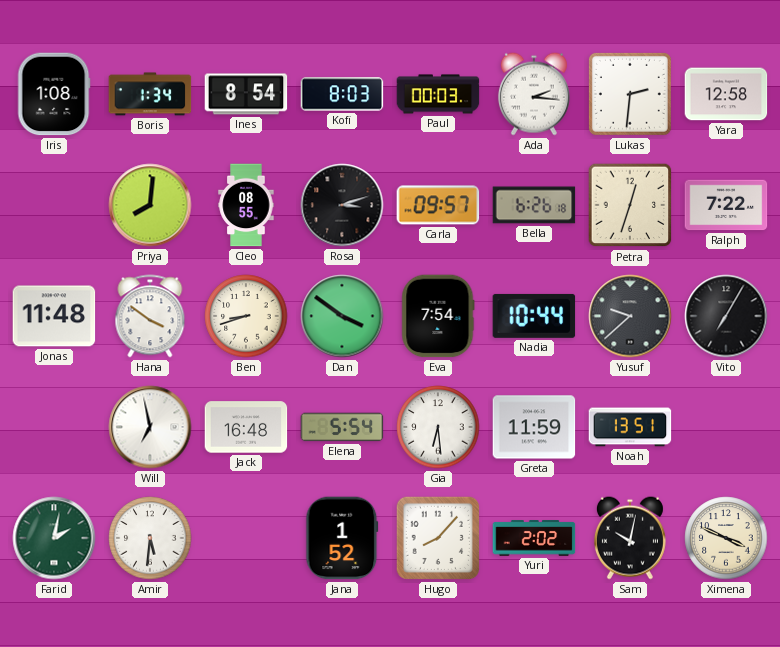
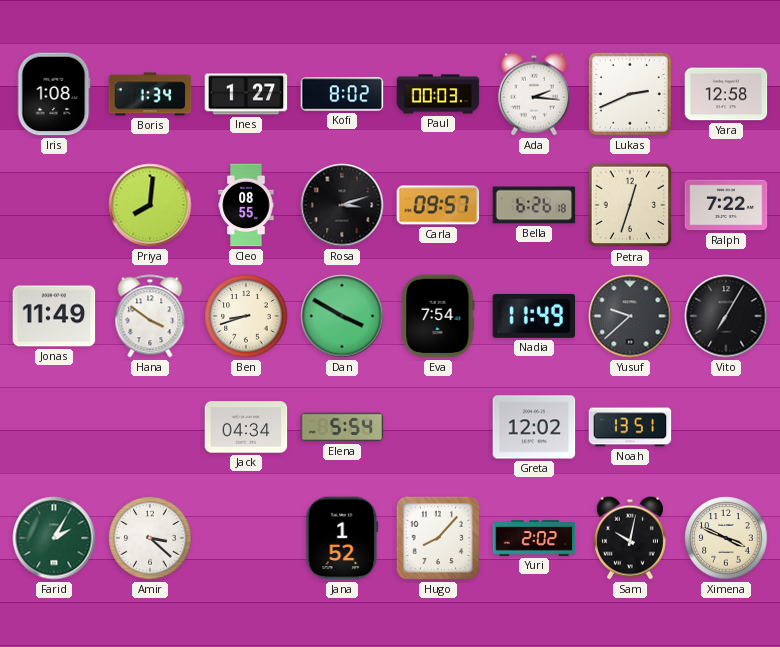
Ines: 8:54 -> 1:27
Kofi: 8:03 -> 8:02
Lukas: 2:31 -> 2:41
Jonas: 11:48 -> 11:49
Dan: 3:51 -> 3:50
Nadia: 10:44 -> 11:49
Will: 6:58 -> none
Jack: 16:48 -> 04:34
Gia: 6:29 -> none
Greta: 11:59 -> 12:02
Farid: 2:02 -> 2:05
Amir: 5:31 -> 3:22
